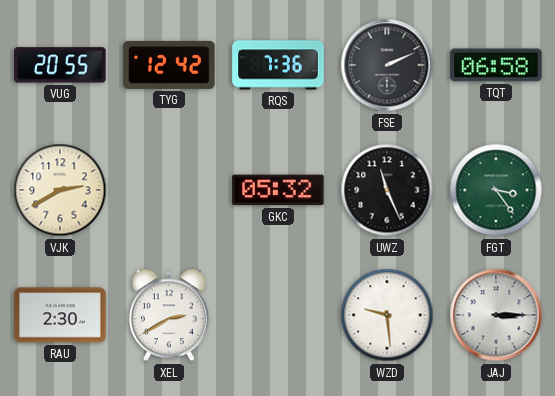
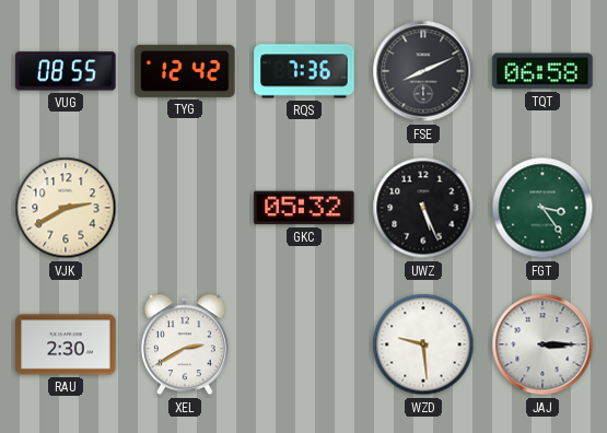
VUG: 20:55 -> 08:55
FSE: 2:11 -> 8:11
UWZ: 11:26 -> 5:26
